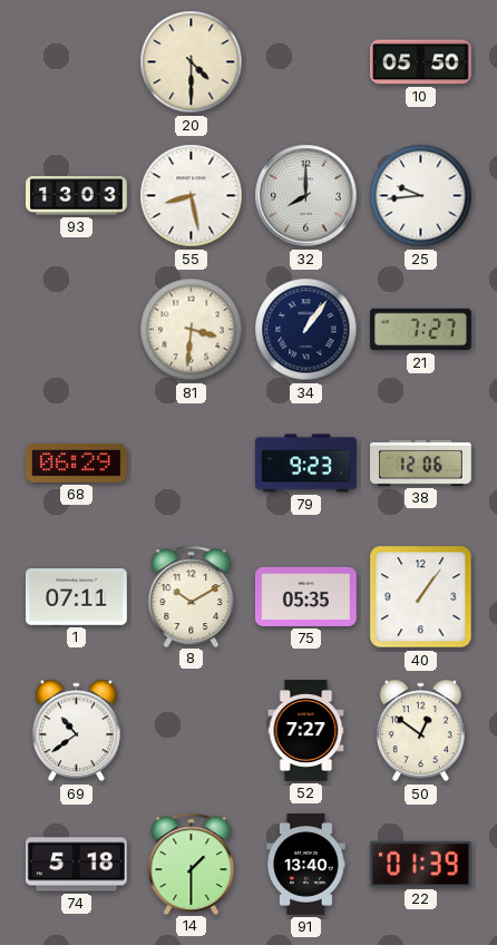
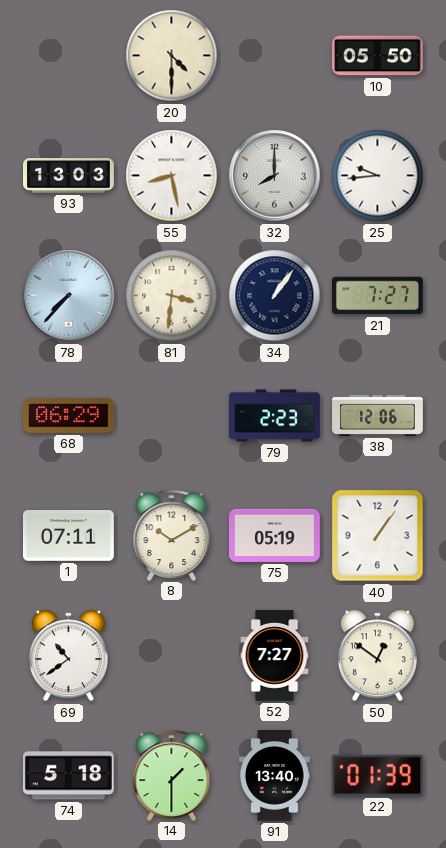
78: none -> 7:37
79: 9:23 -> 2:23
75: 05:35 -> 05:19
